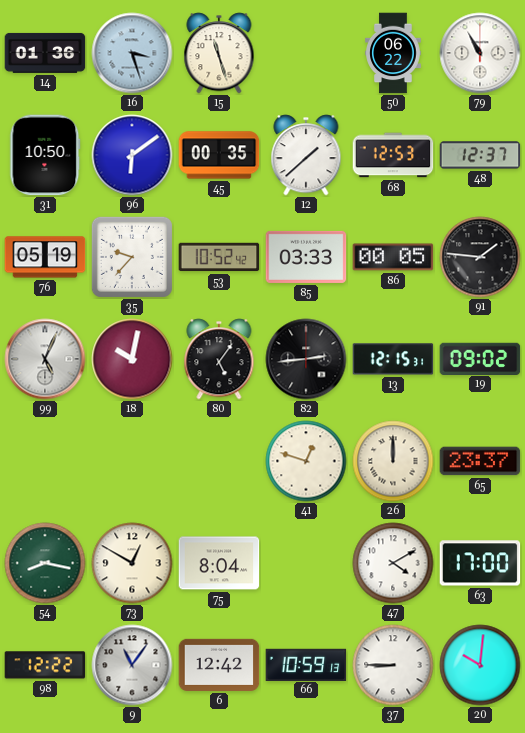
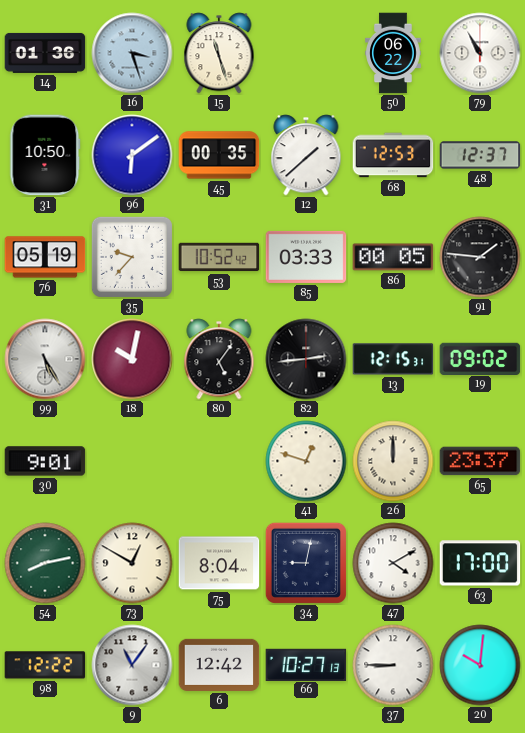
99: 5:04 -> 5:25
30: none -> 9:01
54: 8:17 -> 8:13
34: none -> 9:02
66: 10:59 -> 10:27
